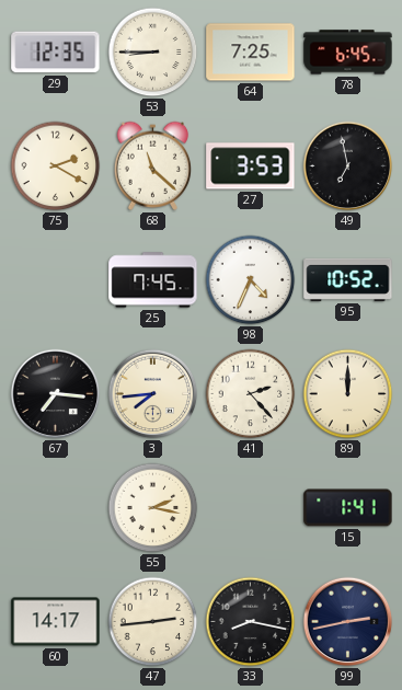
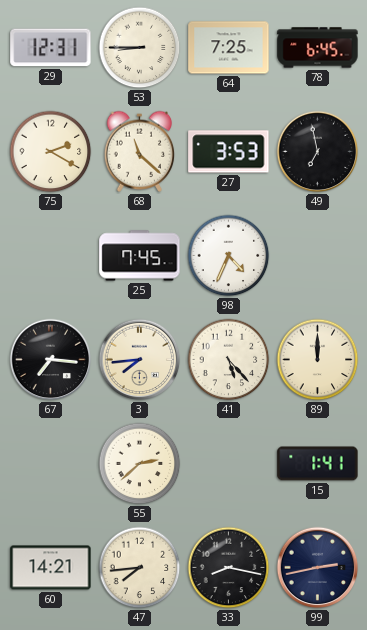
29: 12:35 -> 12:31
95: 10:52 -> none
41: 2:23 -> 5:23
55: 2:17 -> 2:38
60: 14:17 -> 14:21
47: 2:44 -> 7:44
